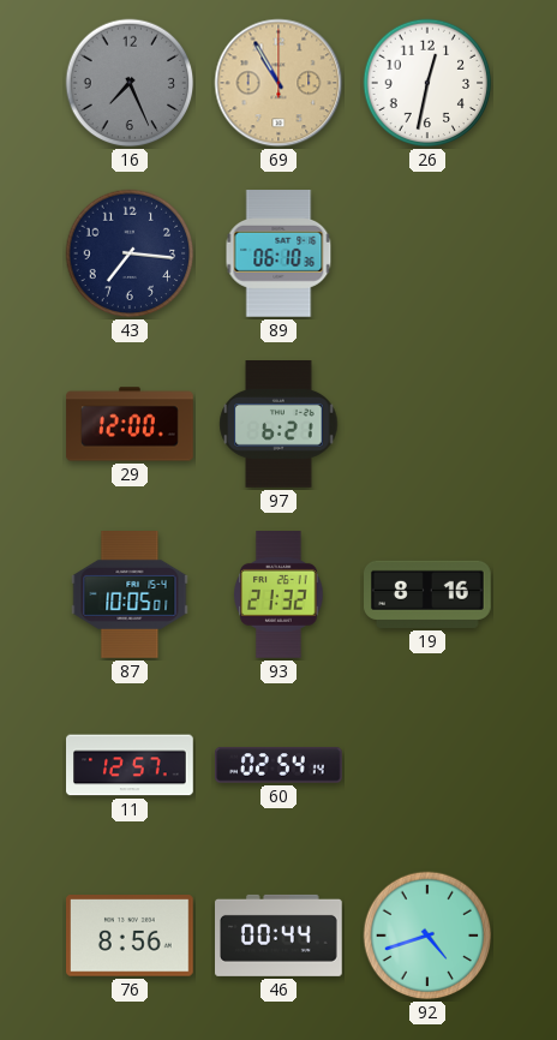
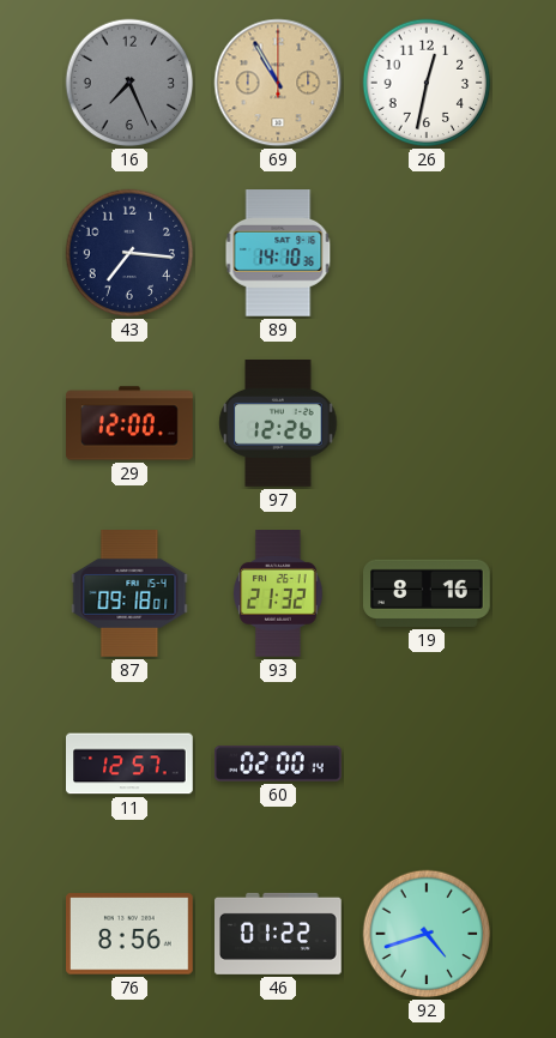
89: 06:10 -> 14:10
97: 6:21 -> 12:26
87: 10:05 -> 09:18
60: 02:54 -> 02:00
46: 00:44 -> 01:22
